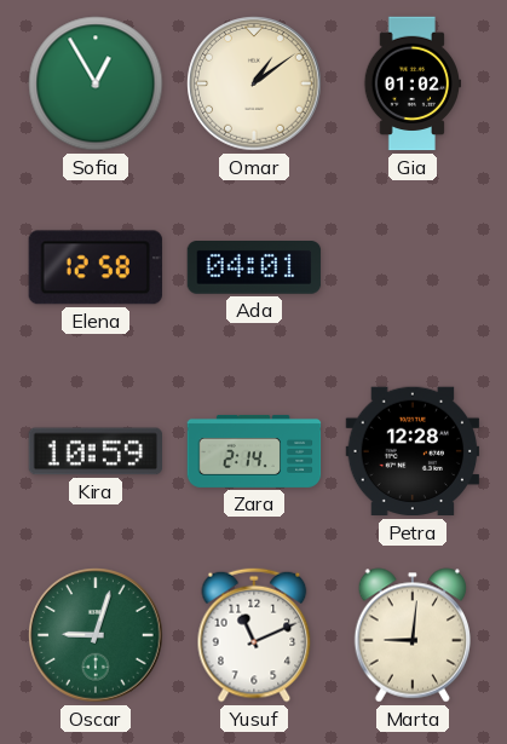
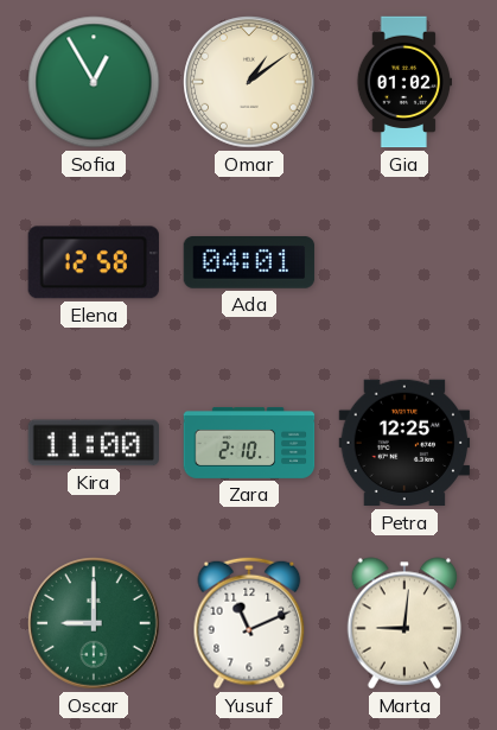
Kira: 10:59 -> 11:00
Zara: 2:14 -> 2:10
Petra: 12:28 -> 12:25
Oscar: 9:03 -> 9:00
